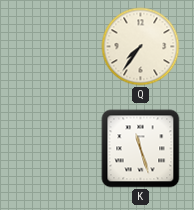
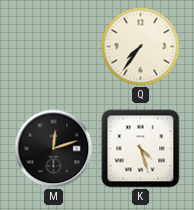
M: none -> 12:12
K: 11:27 -> 4:27
